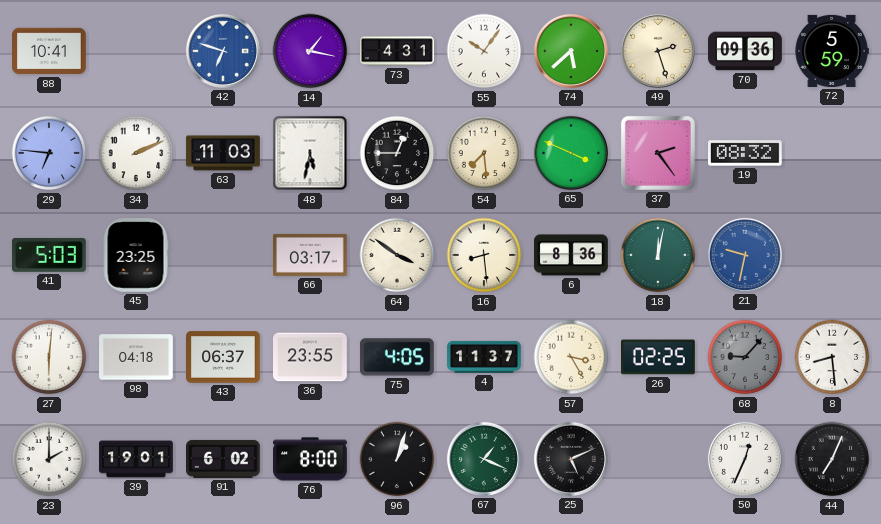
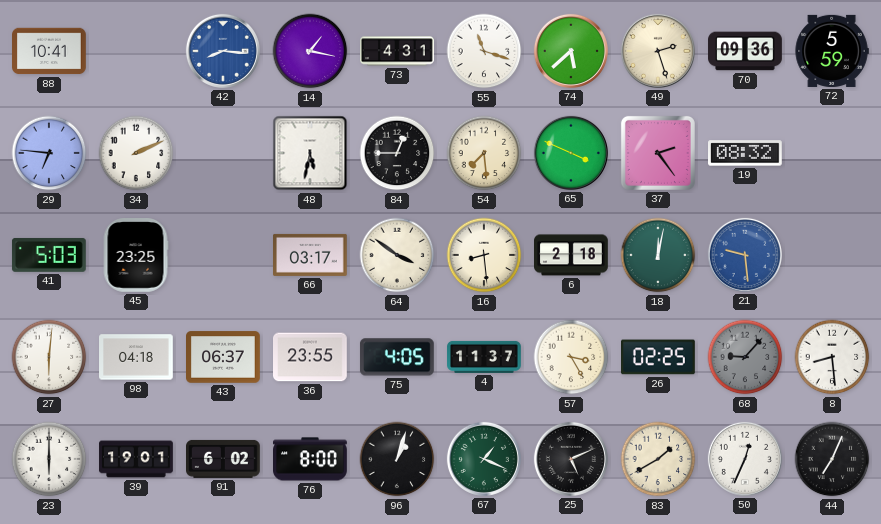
42: 6:48 -> 8:16
55: 10:06 -> 11:18
63: 11:03 -> none
6: 8:36 -> 2:18
21: 9:32 -> 9:29
23: 2:00 -> 6:00
83: none -> 1:40
